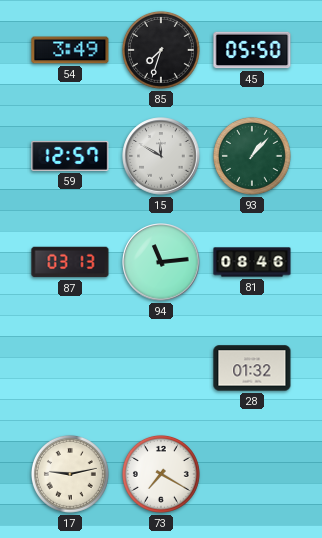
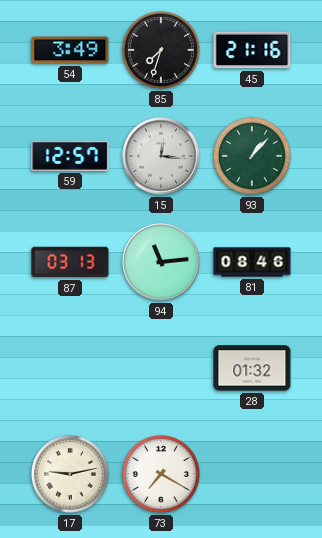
45: 05:50 -> 21:16
15: 11:50 -> 12:16
